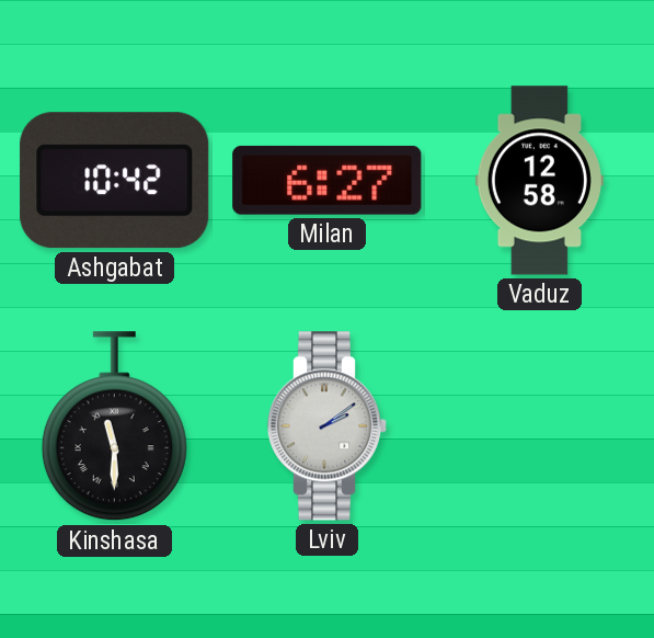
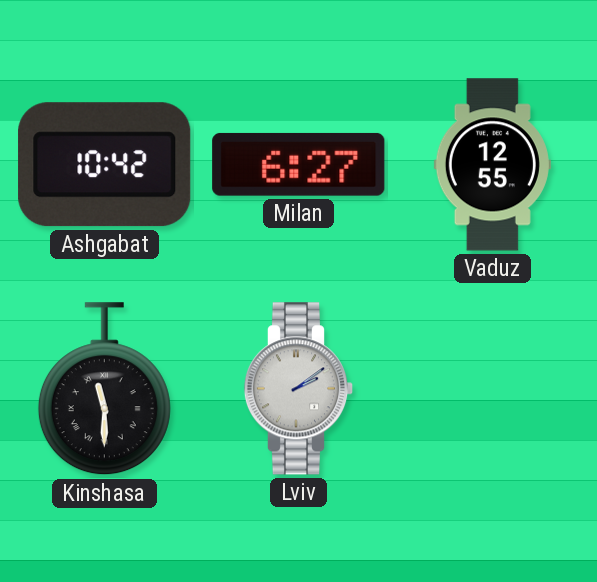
Vaduz: 12:58 -> 12:55
